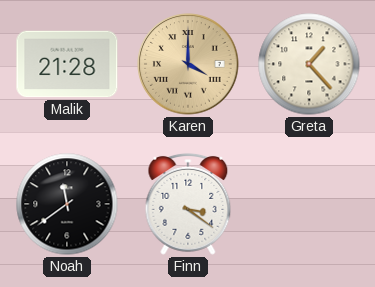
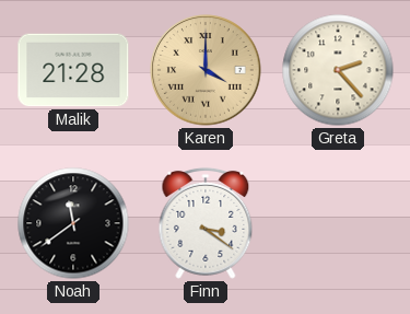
Greta: 1:23 -> 2:23
